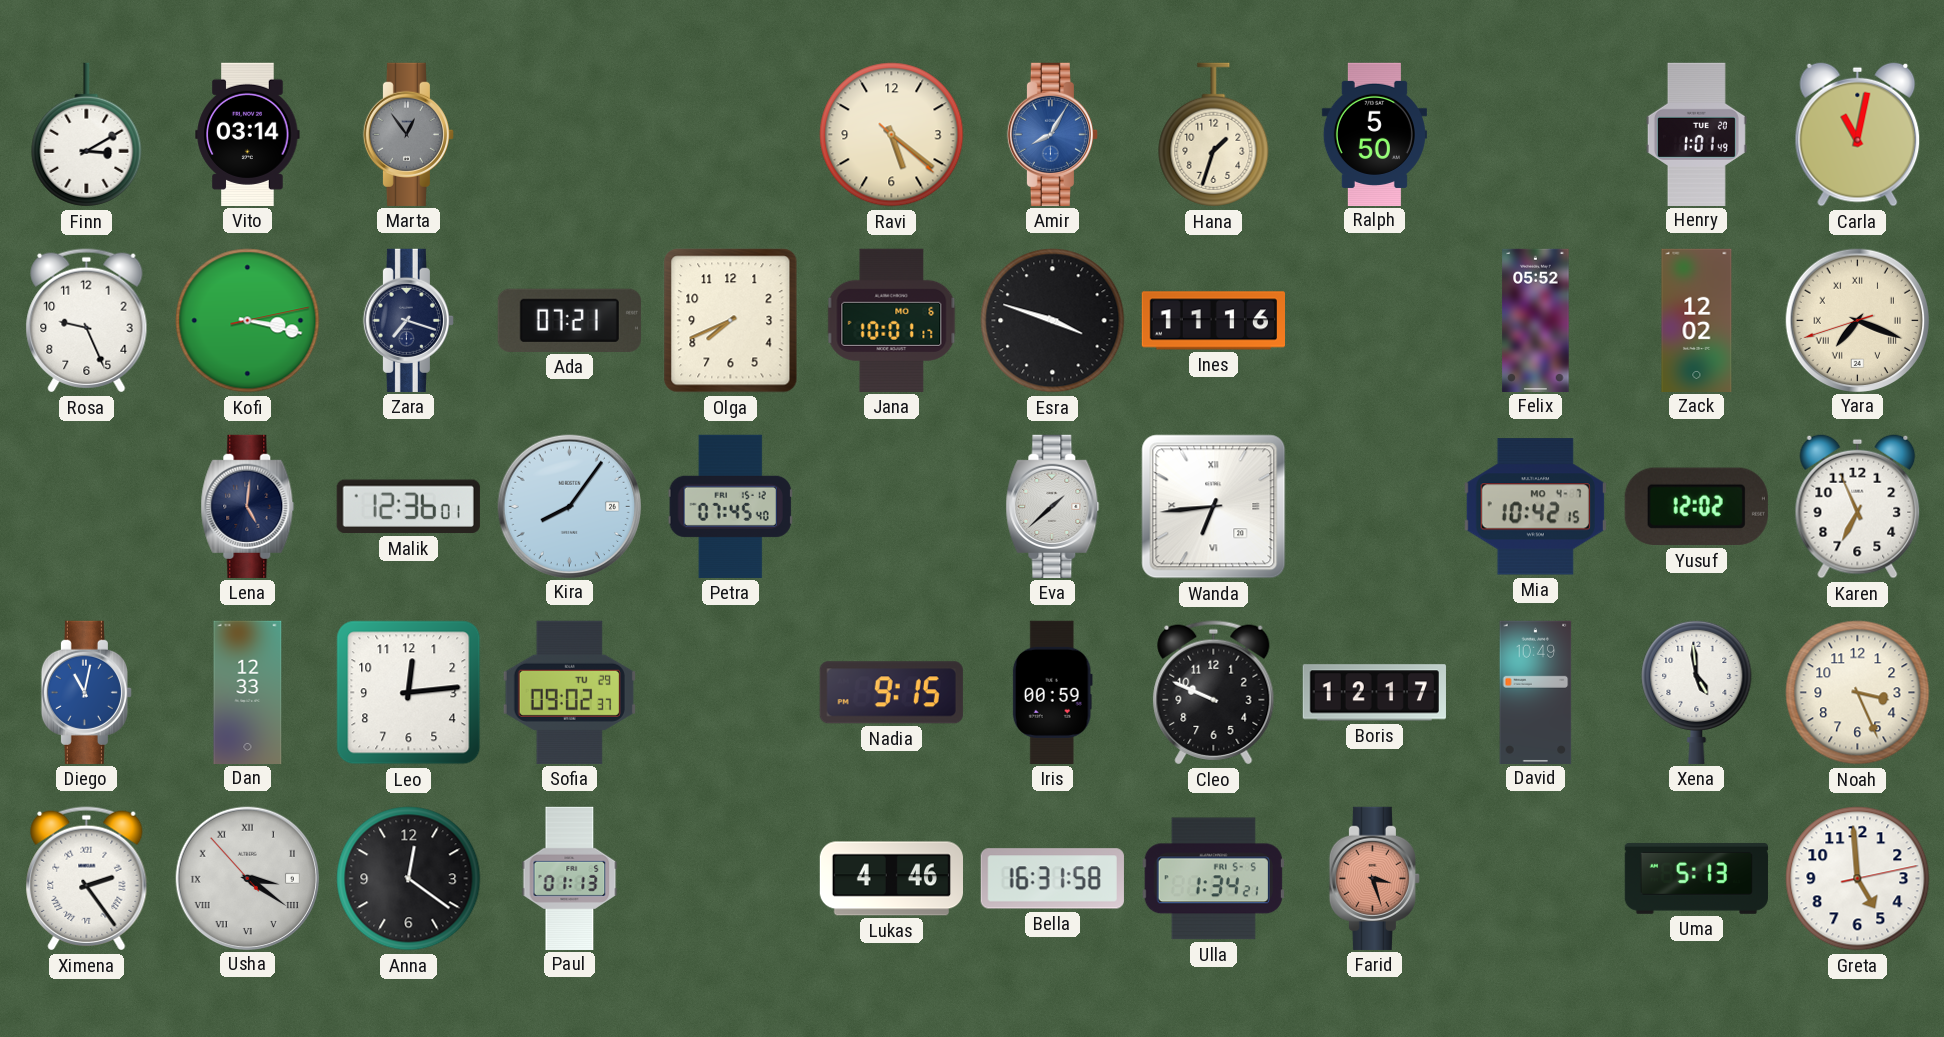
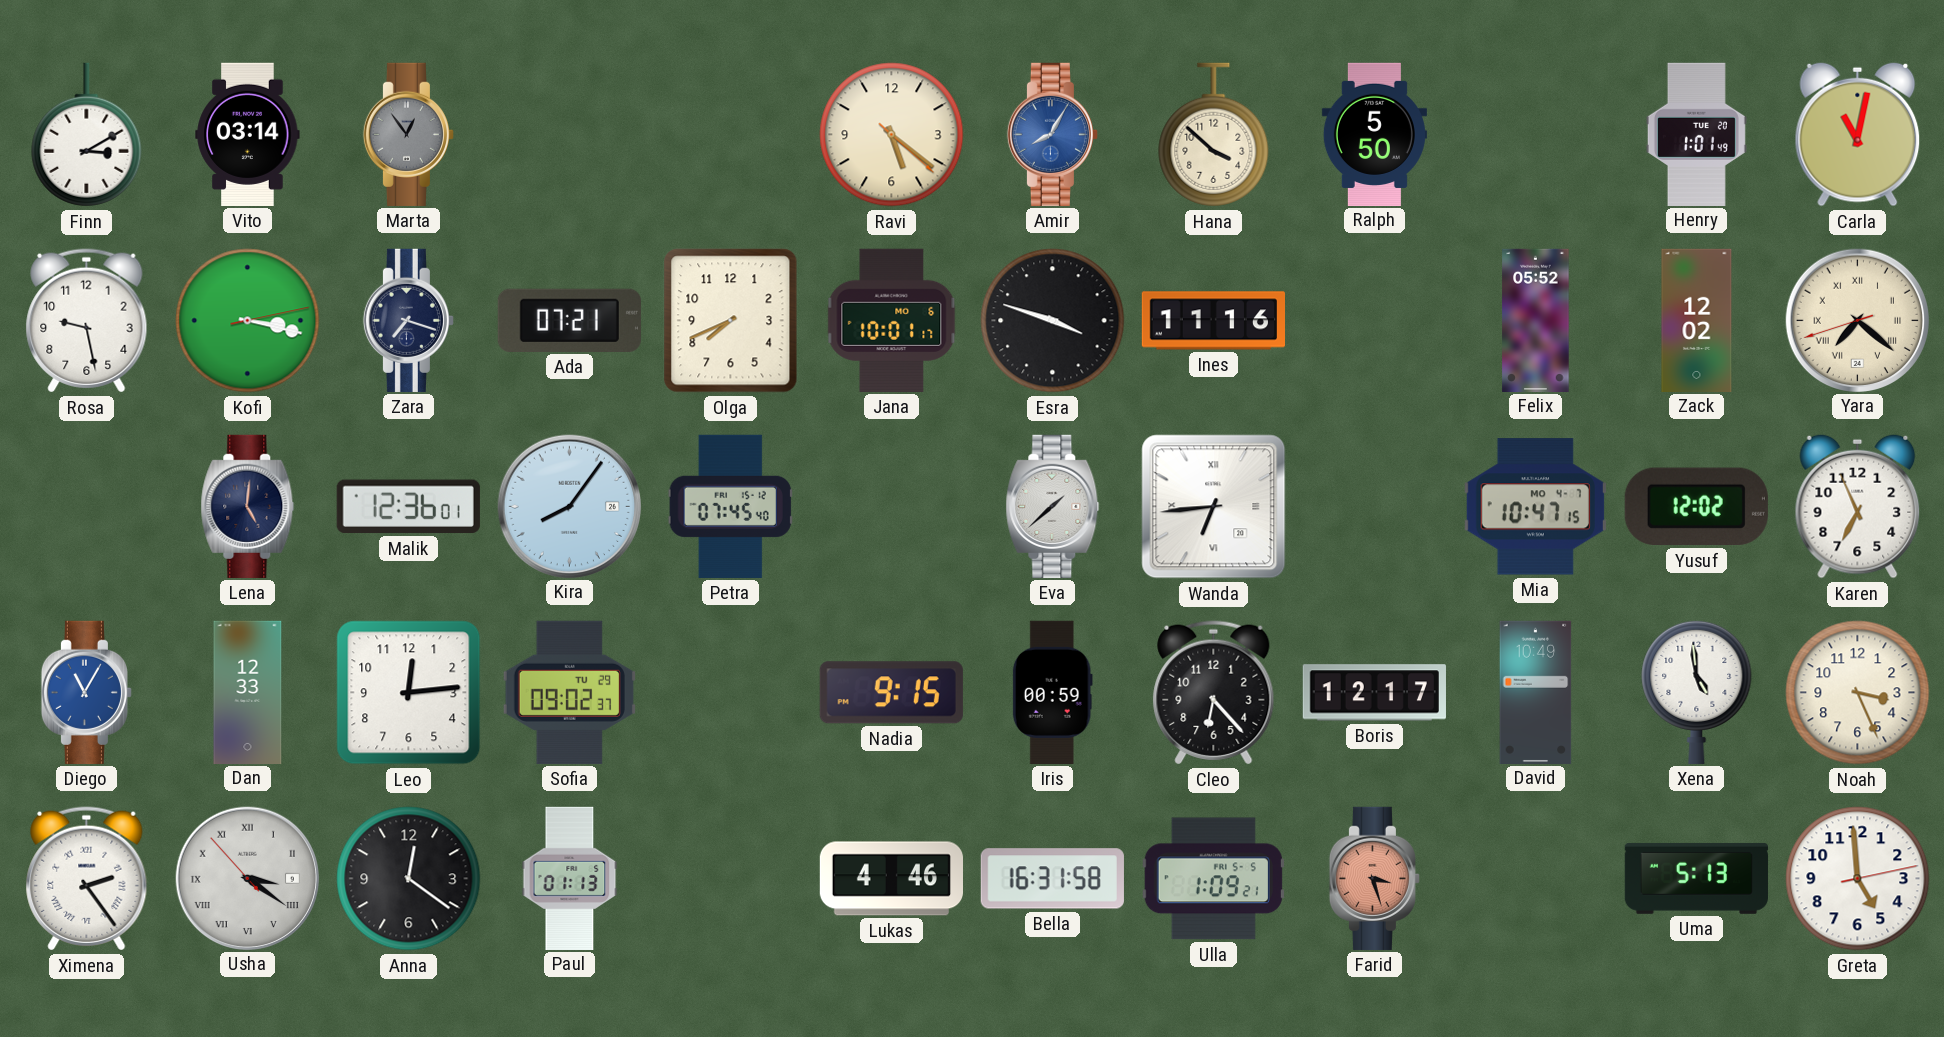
Hana: 1:33 -> 3:52
Rosa: 9:26 -> 9:28
Yara: 7:18 -> 7:21
Mia: 10:42 -> 10:47
Diego: 11:02 -> 11:05
Cleo: 9:49 -> 6:23
Ulla: 1:34 -> 1:09
